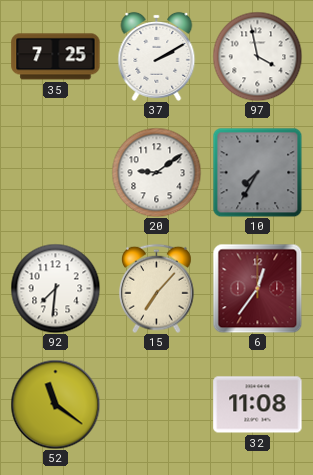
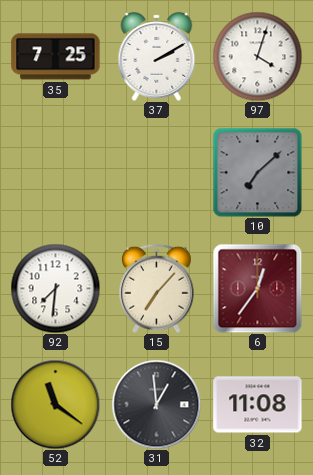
97: 3:58 -> 4:03
20: 9:09 -> none
10: 7:35 -> 7:08
31: none -> 12:59
